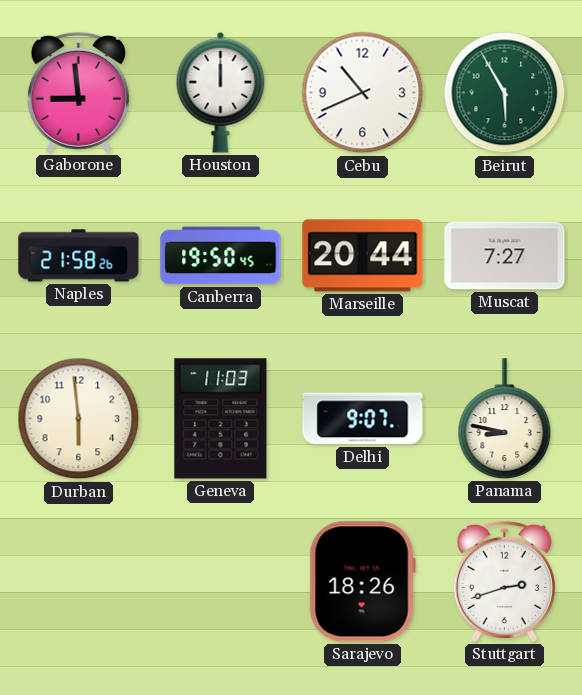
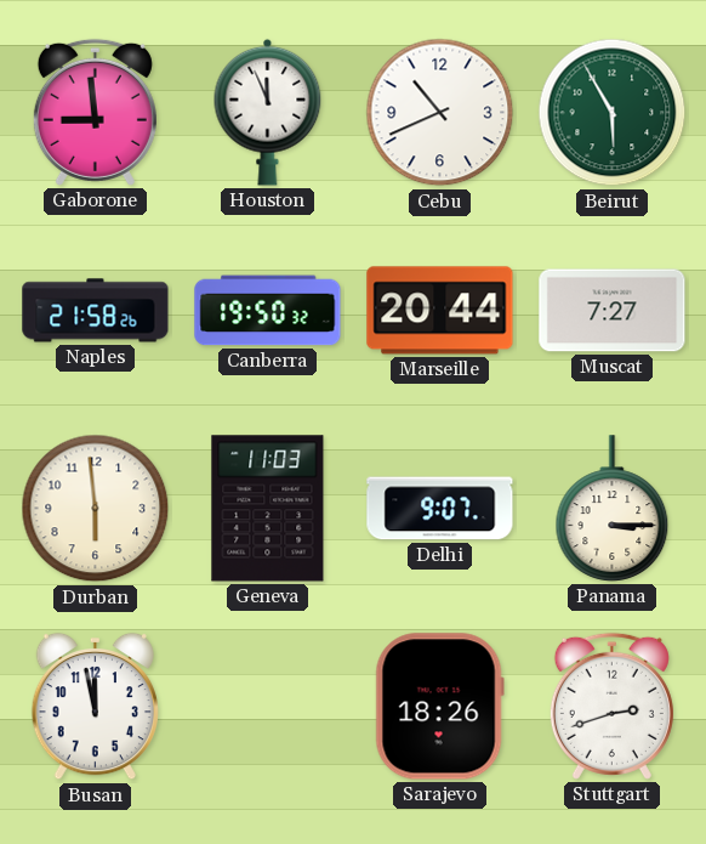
Houston: 12:00 -> 11:56
Canberra: 19:50:45 -> 19:50:32
Panama: 8:47 -> 3:15
Busan: none -> 11:58
